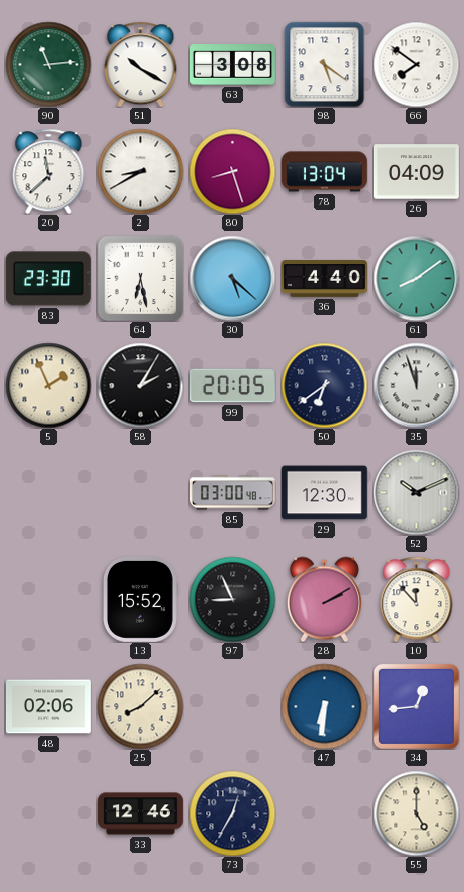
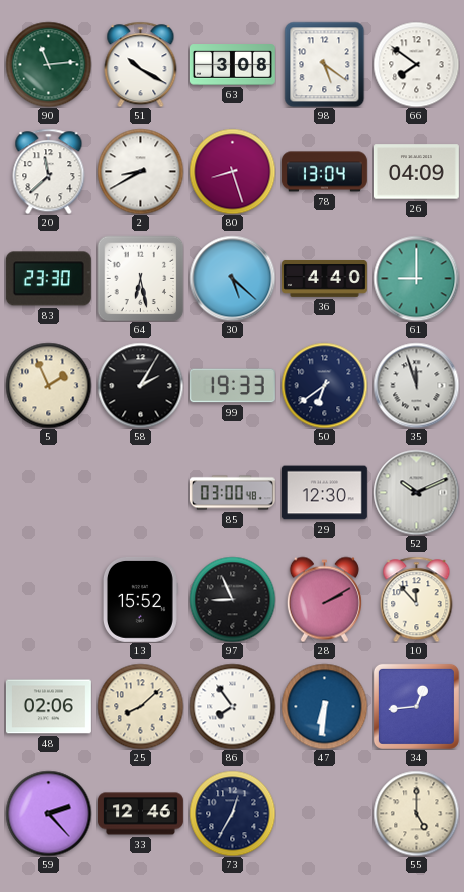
61: 8:09 -> 9:00
99: 20:05 -> 19:33
86: none -> 7:54
59: none -> 2:23
